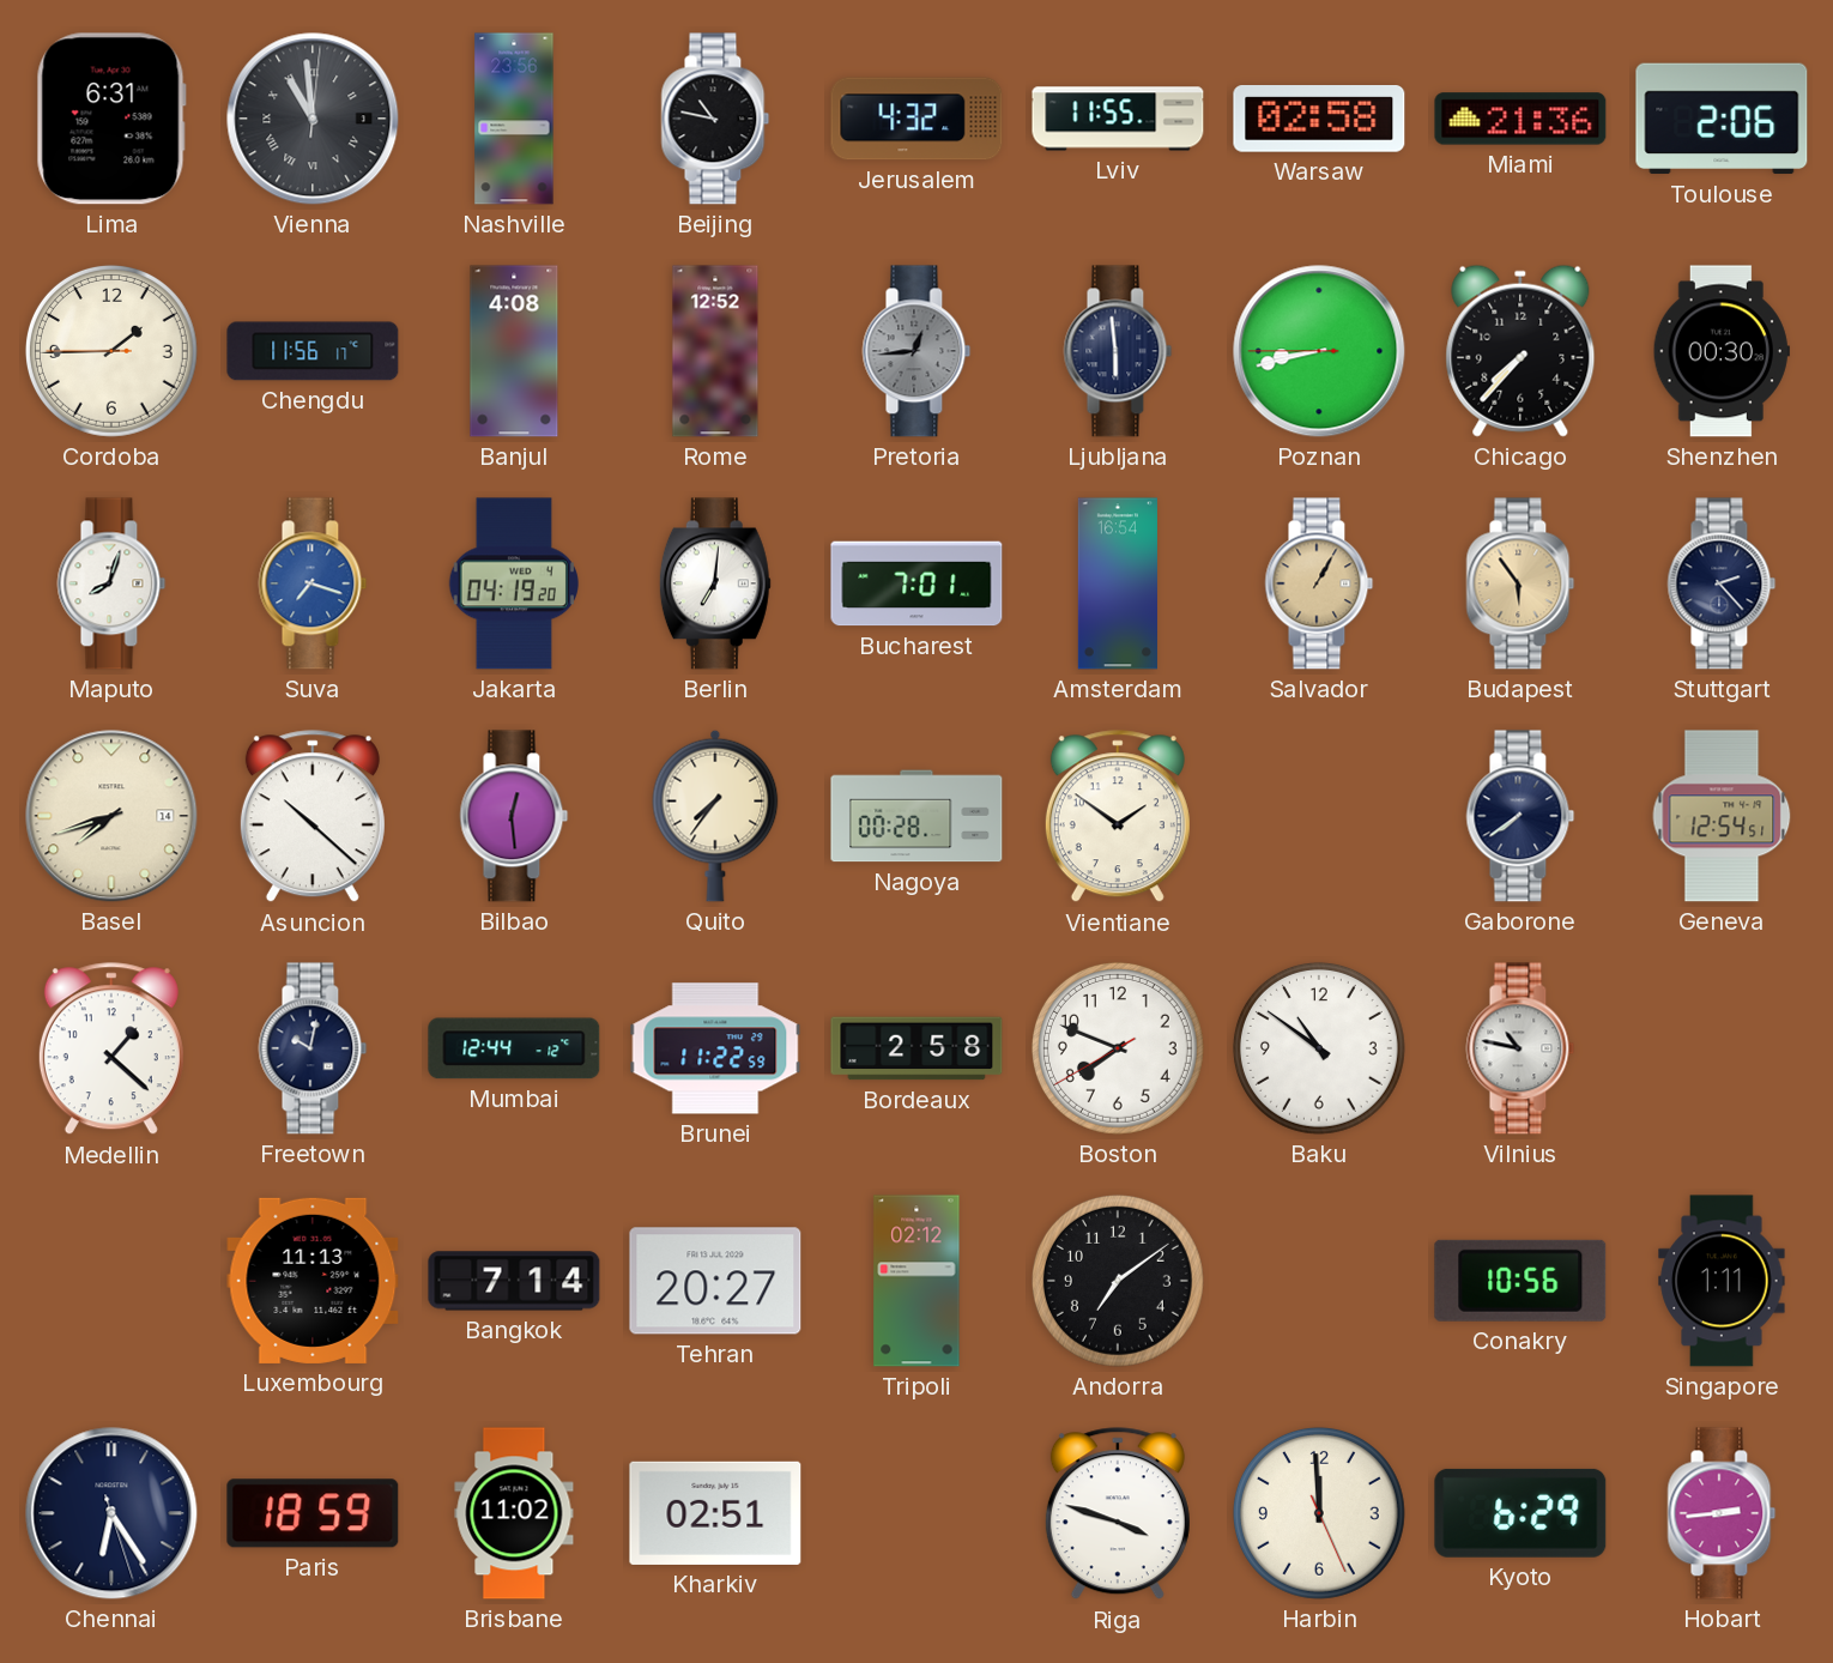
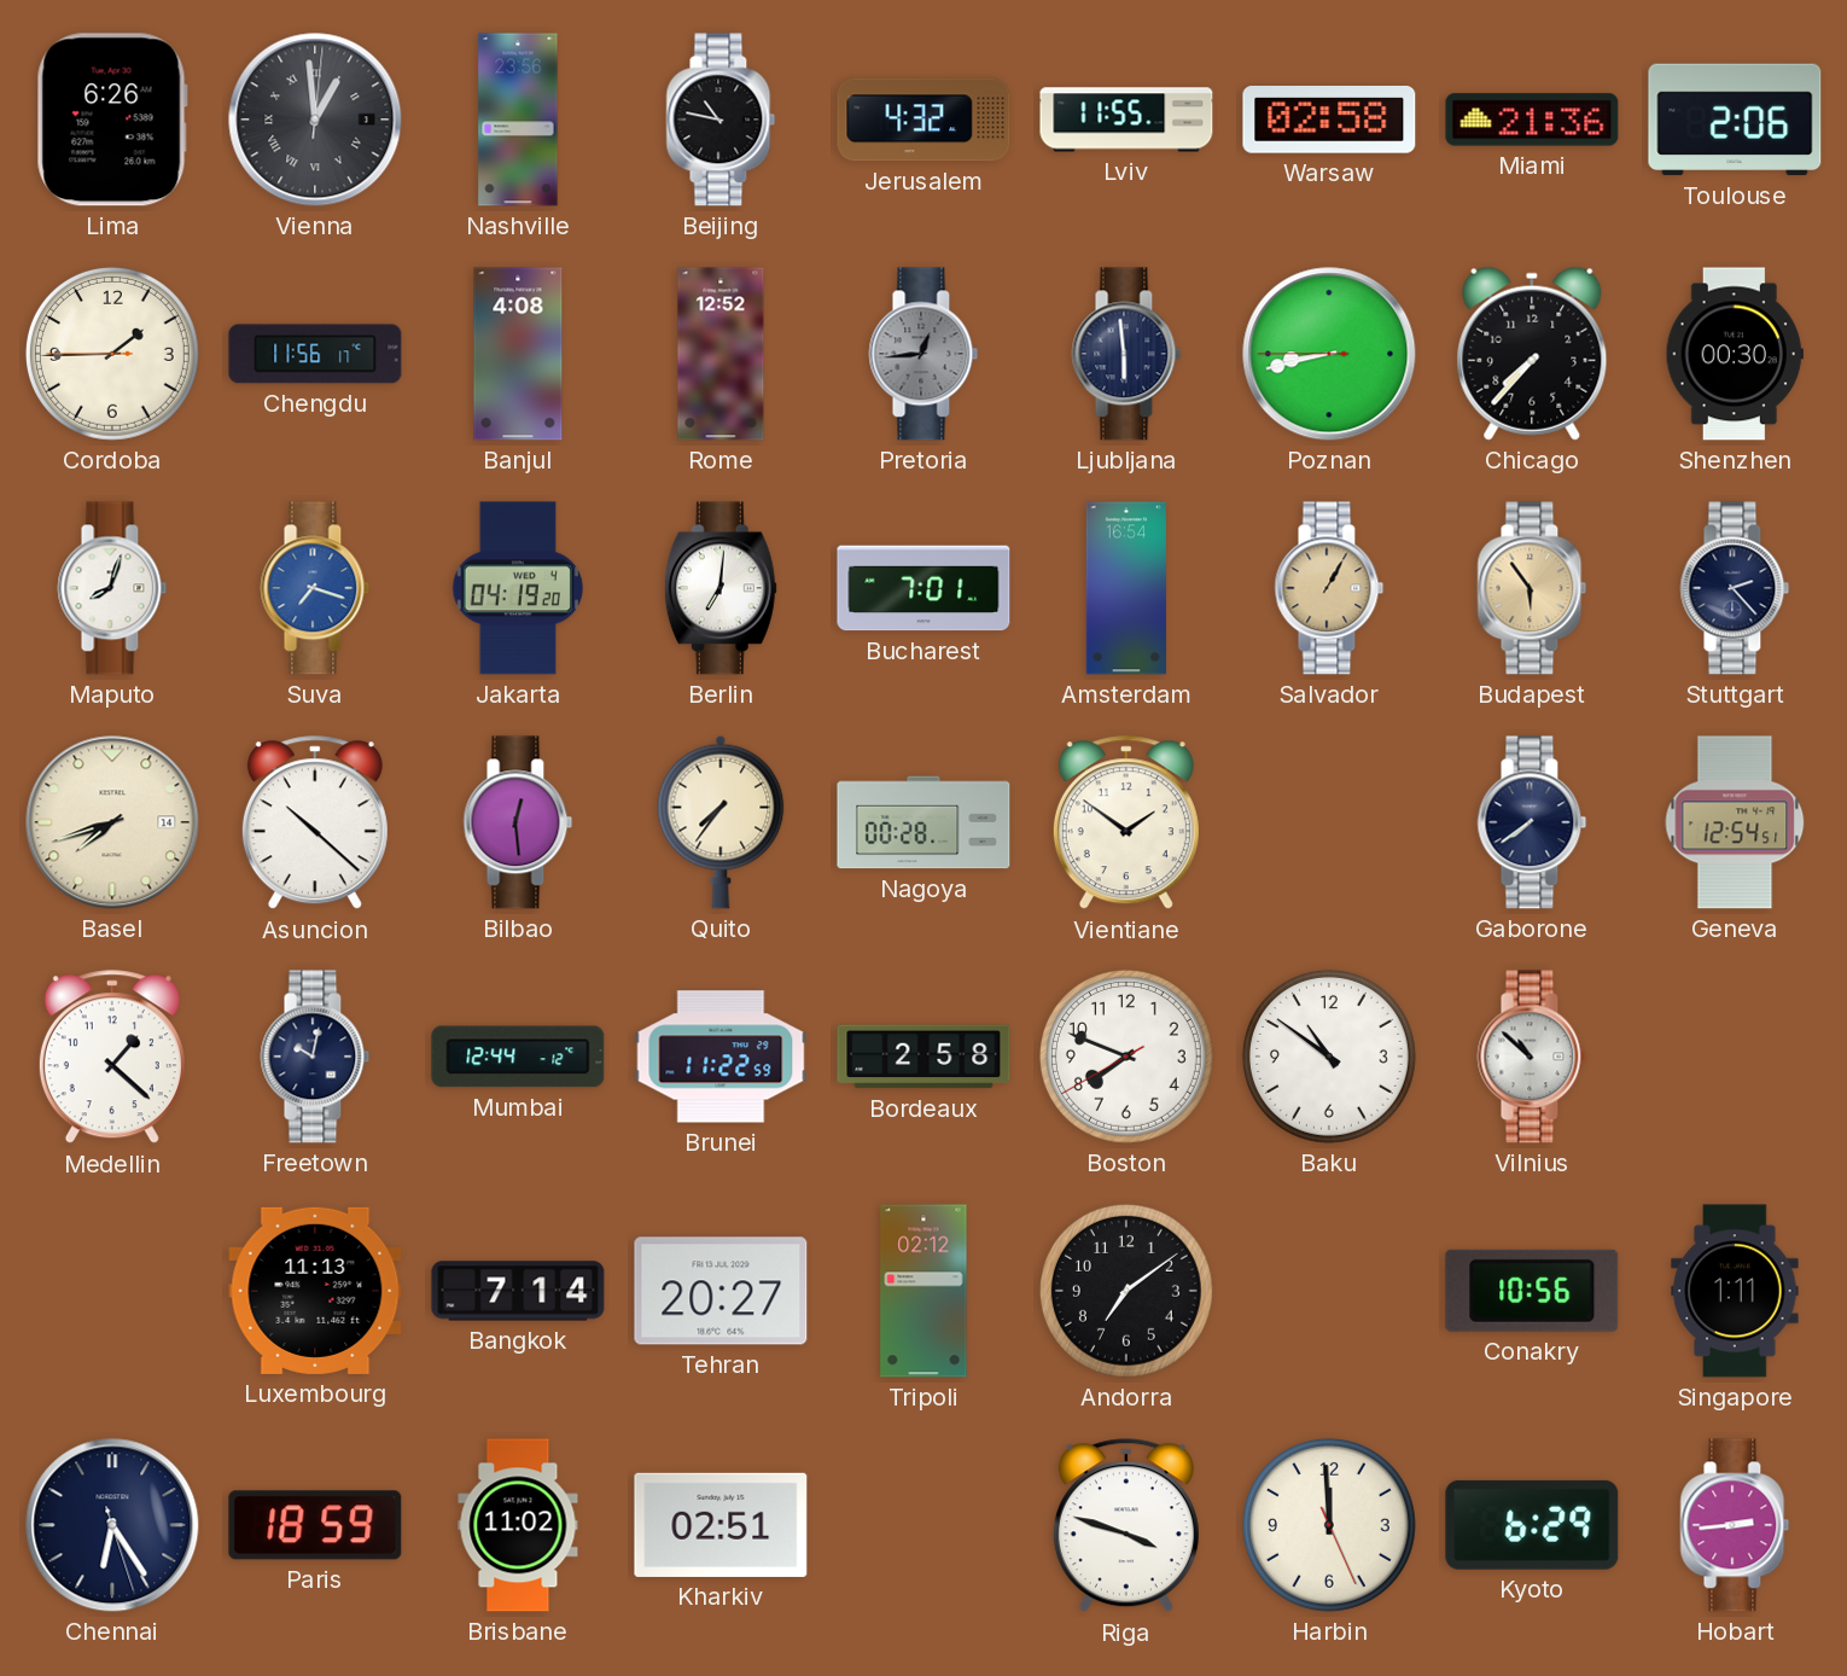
Lima: 6:31 -> 6:26
Vienna: 10:59 -> 12:59
Vilnius: 10:47 -> 10:52
